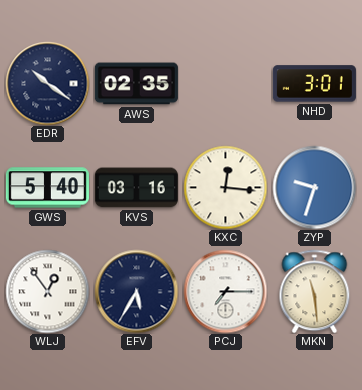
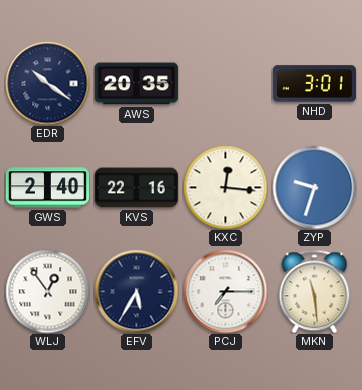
AWS: 02:35 -> 20:35
GWS: 5:40 -> 2:40
KVS: 03:16 -> 22:16
